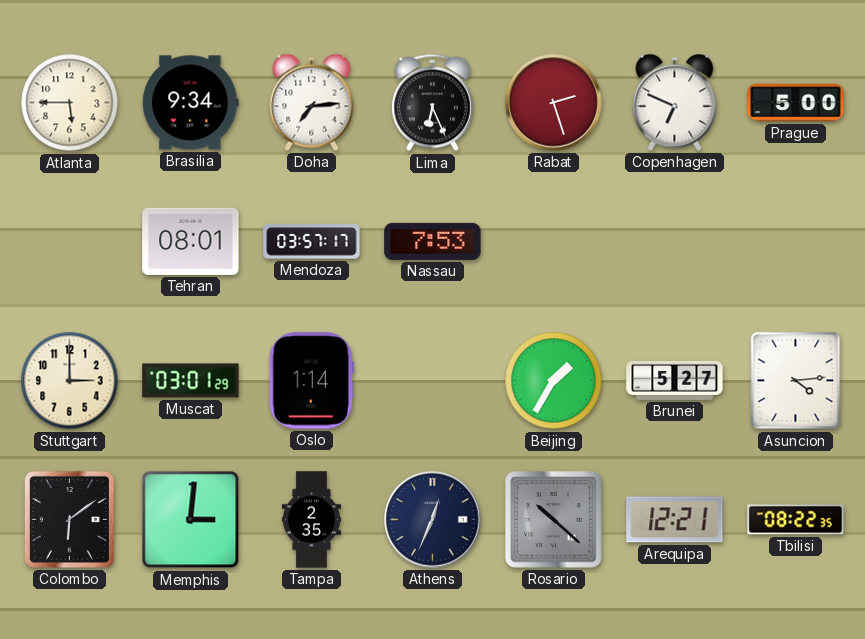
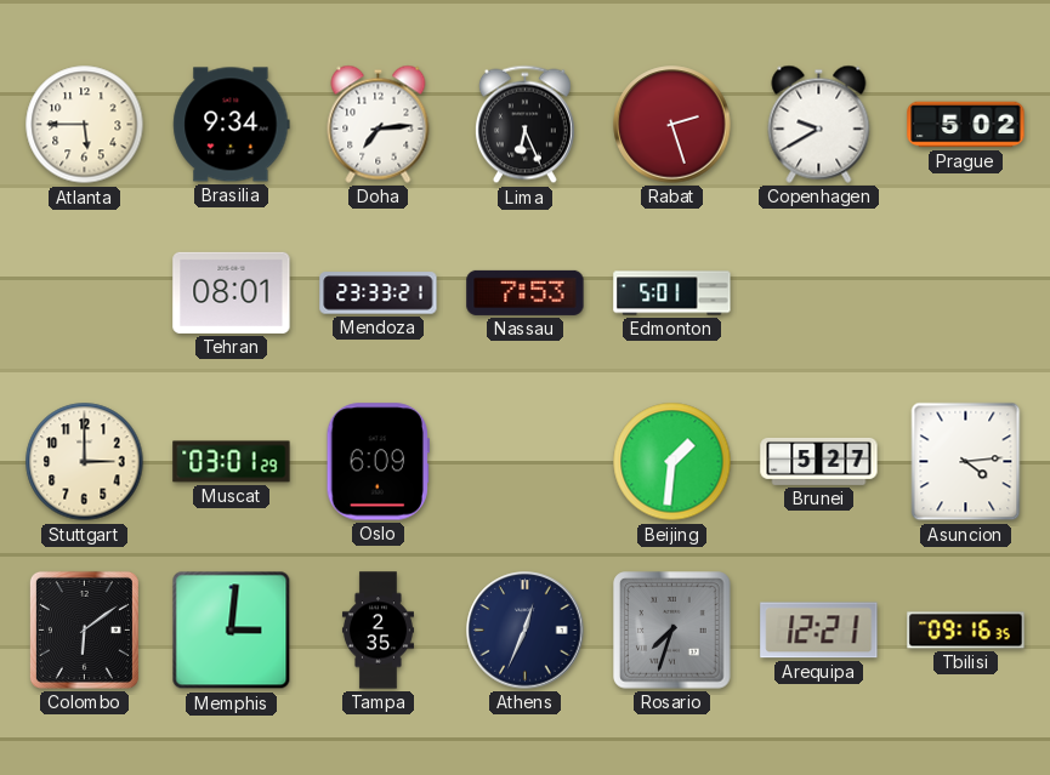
Copenhagen: 6:49 -> 9:40
Prague: 5:00 -> 5:02
Mendoza: 03:57 -> 23:33
Edmonton: none -> 5:01
Oslo: 1:14 -> 6:09
Beijing: 1:35 -> 1:31
Rosario: 10:22 -> 7:33
Tbilisi: 08:22 -> 09:16
